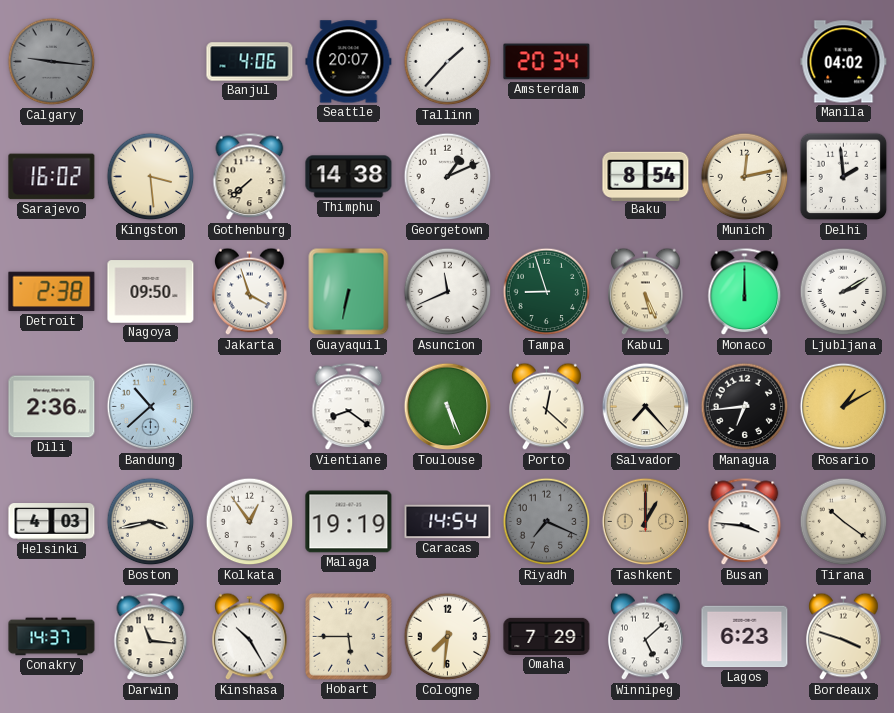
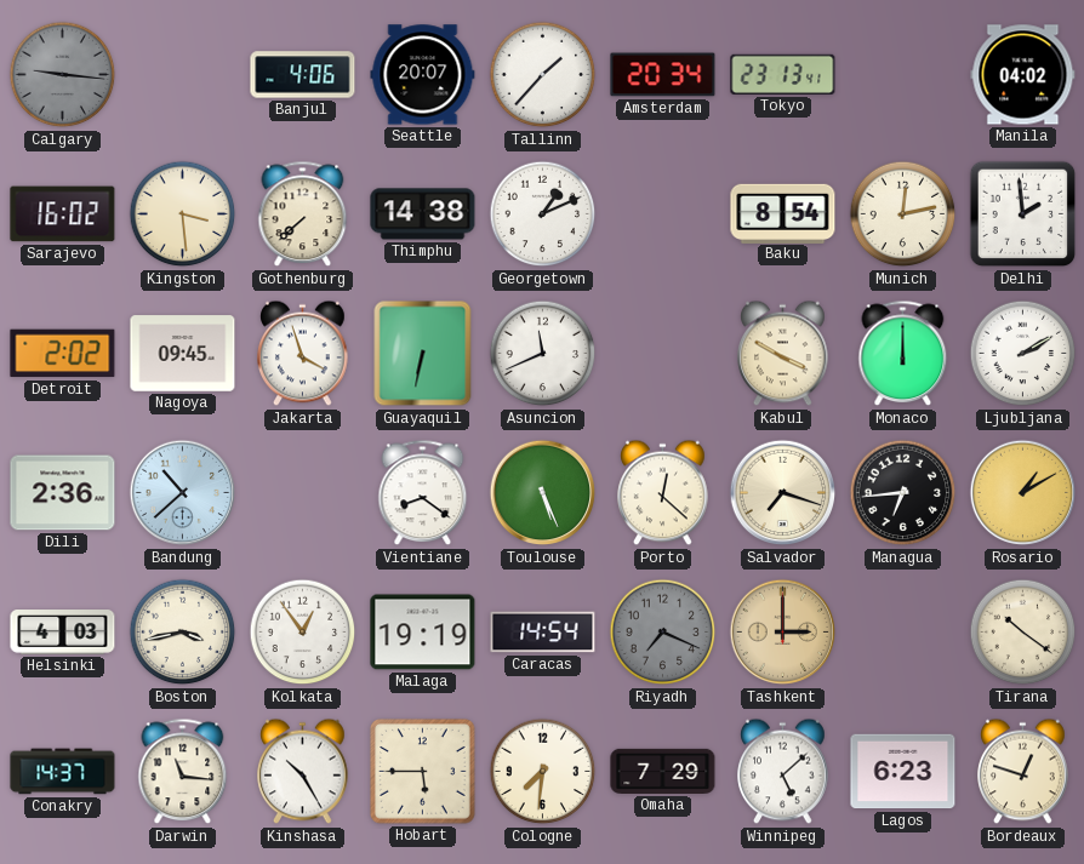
Tokyo: none -> 23:13
Detroit: 2:38 -> 2:02
Nagoya: 09:50 -> 09:45
Tampa: 8:57 -> none
Kabul: 5:26 -> 3:50
Salvador: 7:23 -> 7:18
Tashkent: 1:00 -> 3:00
Busan: 3:46 -> none
Bordeaux: 3:48 -> 12:48
